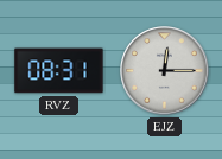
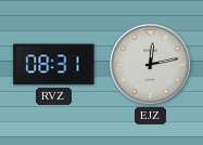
EJZ: 12:15 -> 12:13
